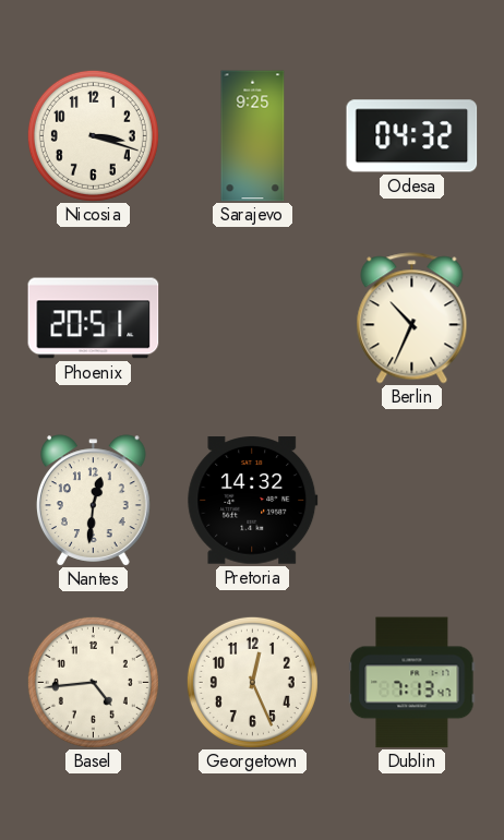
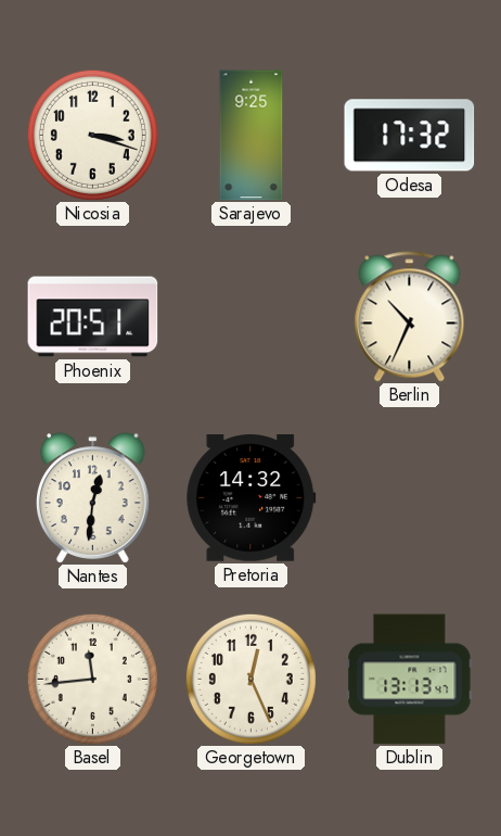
Odesa: 04:32 -> 17:32
Basel: 4:44 -> 11:44
Dublin: 7:13 -> 13:13
